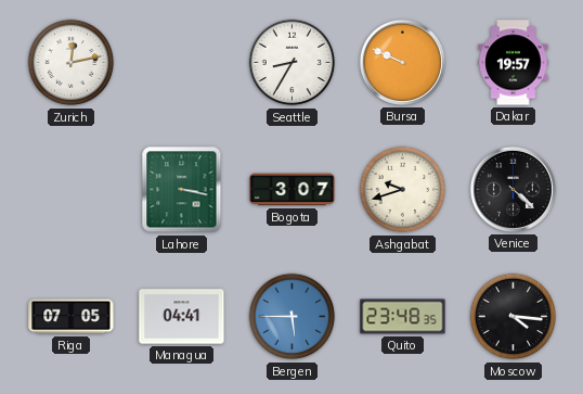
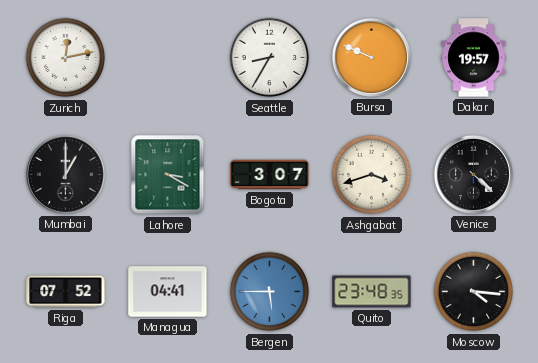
Mumbai: none -> 1:00
Lahore: 3:17 -> 3:20
Ashgabat: 9:42 -> 3:42
Riga: 07:05 -> 07:52
